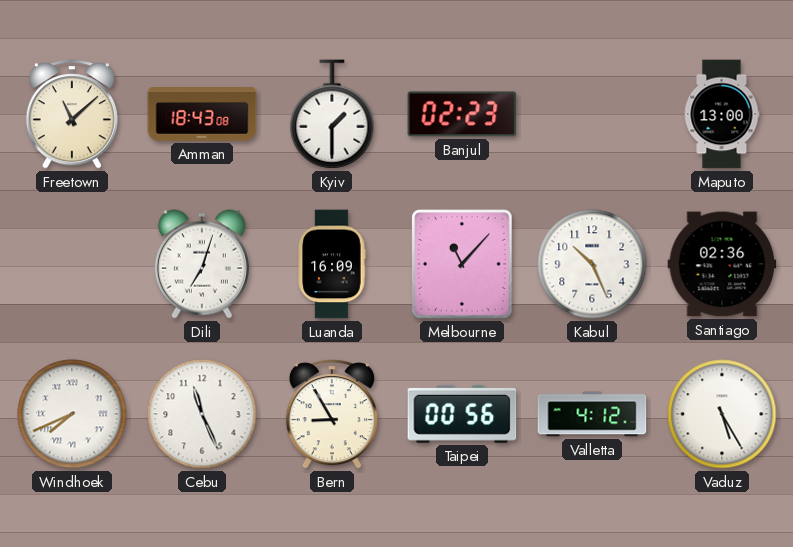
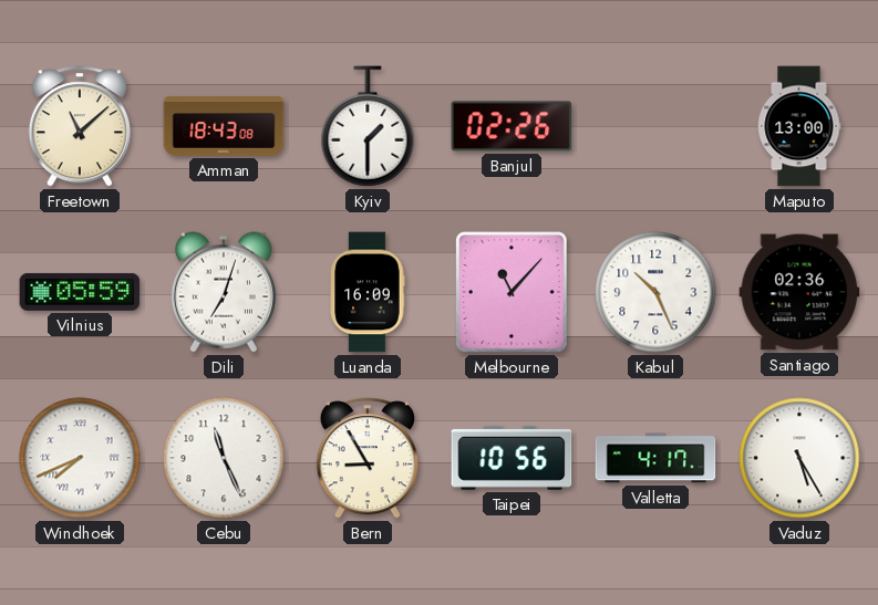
Banjul: 02:23 -> 02:26
Vilnius: none -> 05:59
Taipei: 00:56 -> 10:56
Valletta: 4:12 -> 4:17
